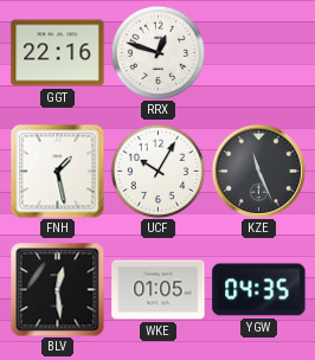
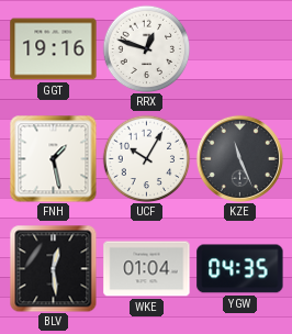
GGT: 22:16 -> 19:16
WKE: 01:05 -> 01:04
